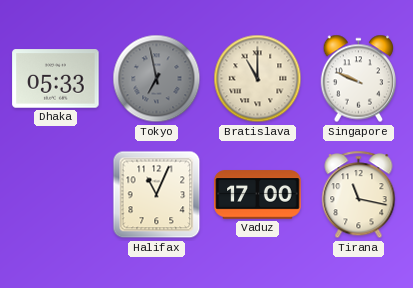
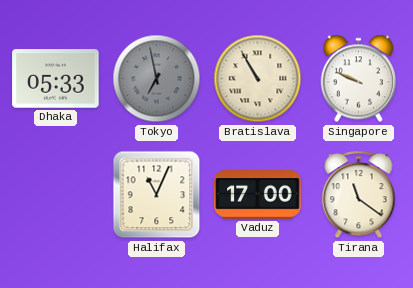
Bratislava: 11:00 -> 10:55
Tirana: 11:17 -> 11:21
